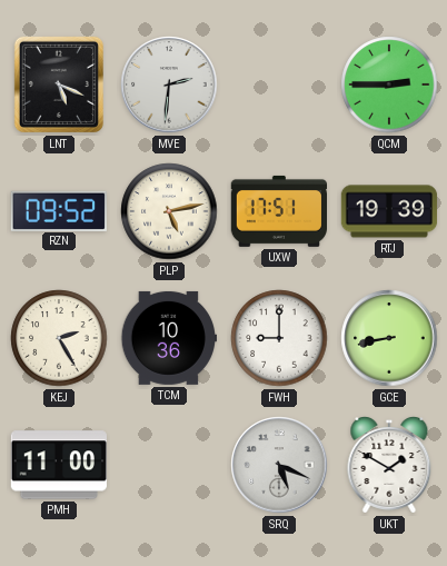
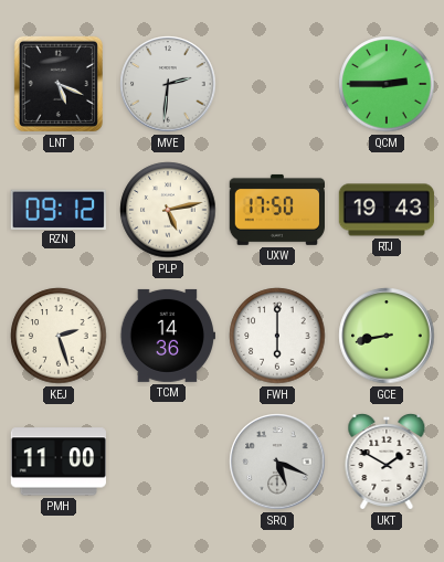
RZN: 09:52 -> 09:12
UXW: 17:51 -> 17:50
RTJ: 19:39 -> 19:43
KEJ: 2:25 -> 2:27
TCM: 10:36 -> 14:36
FWH: 9:00 -> 6:00
